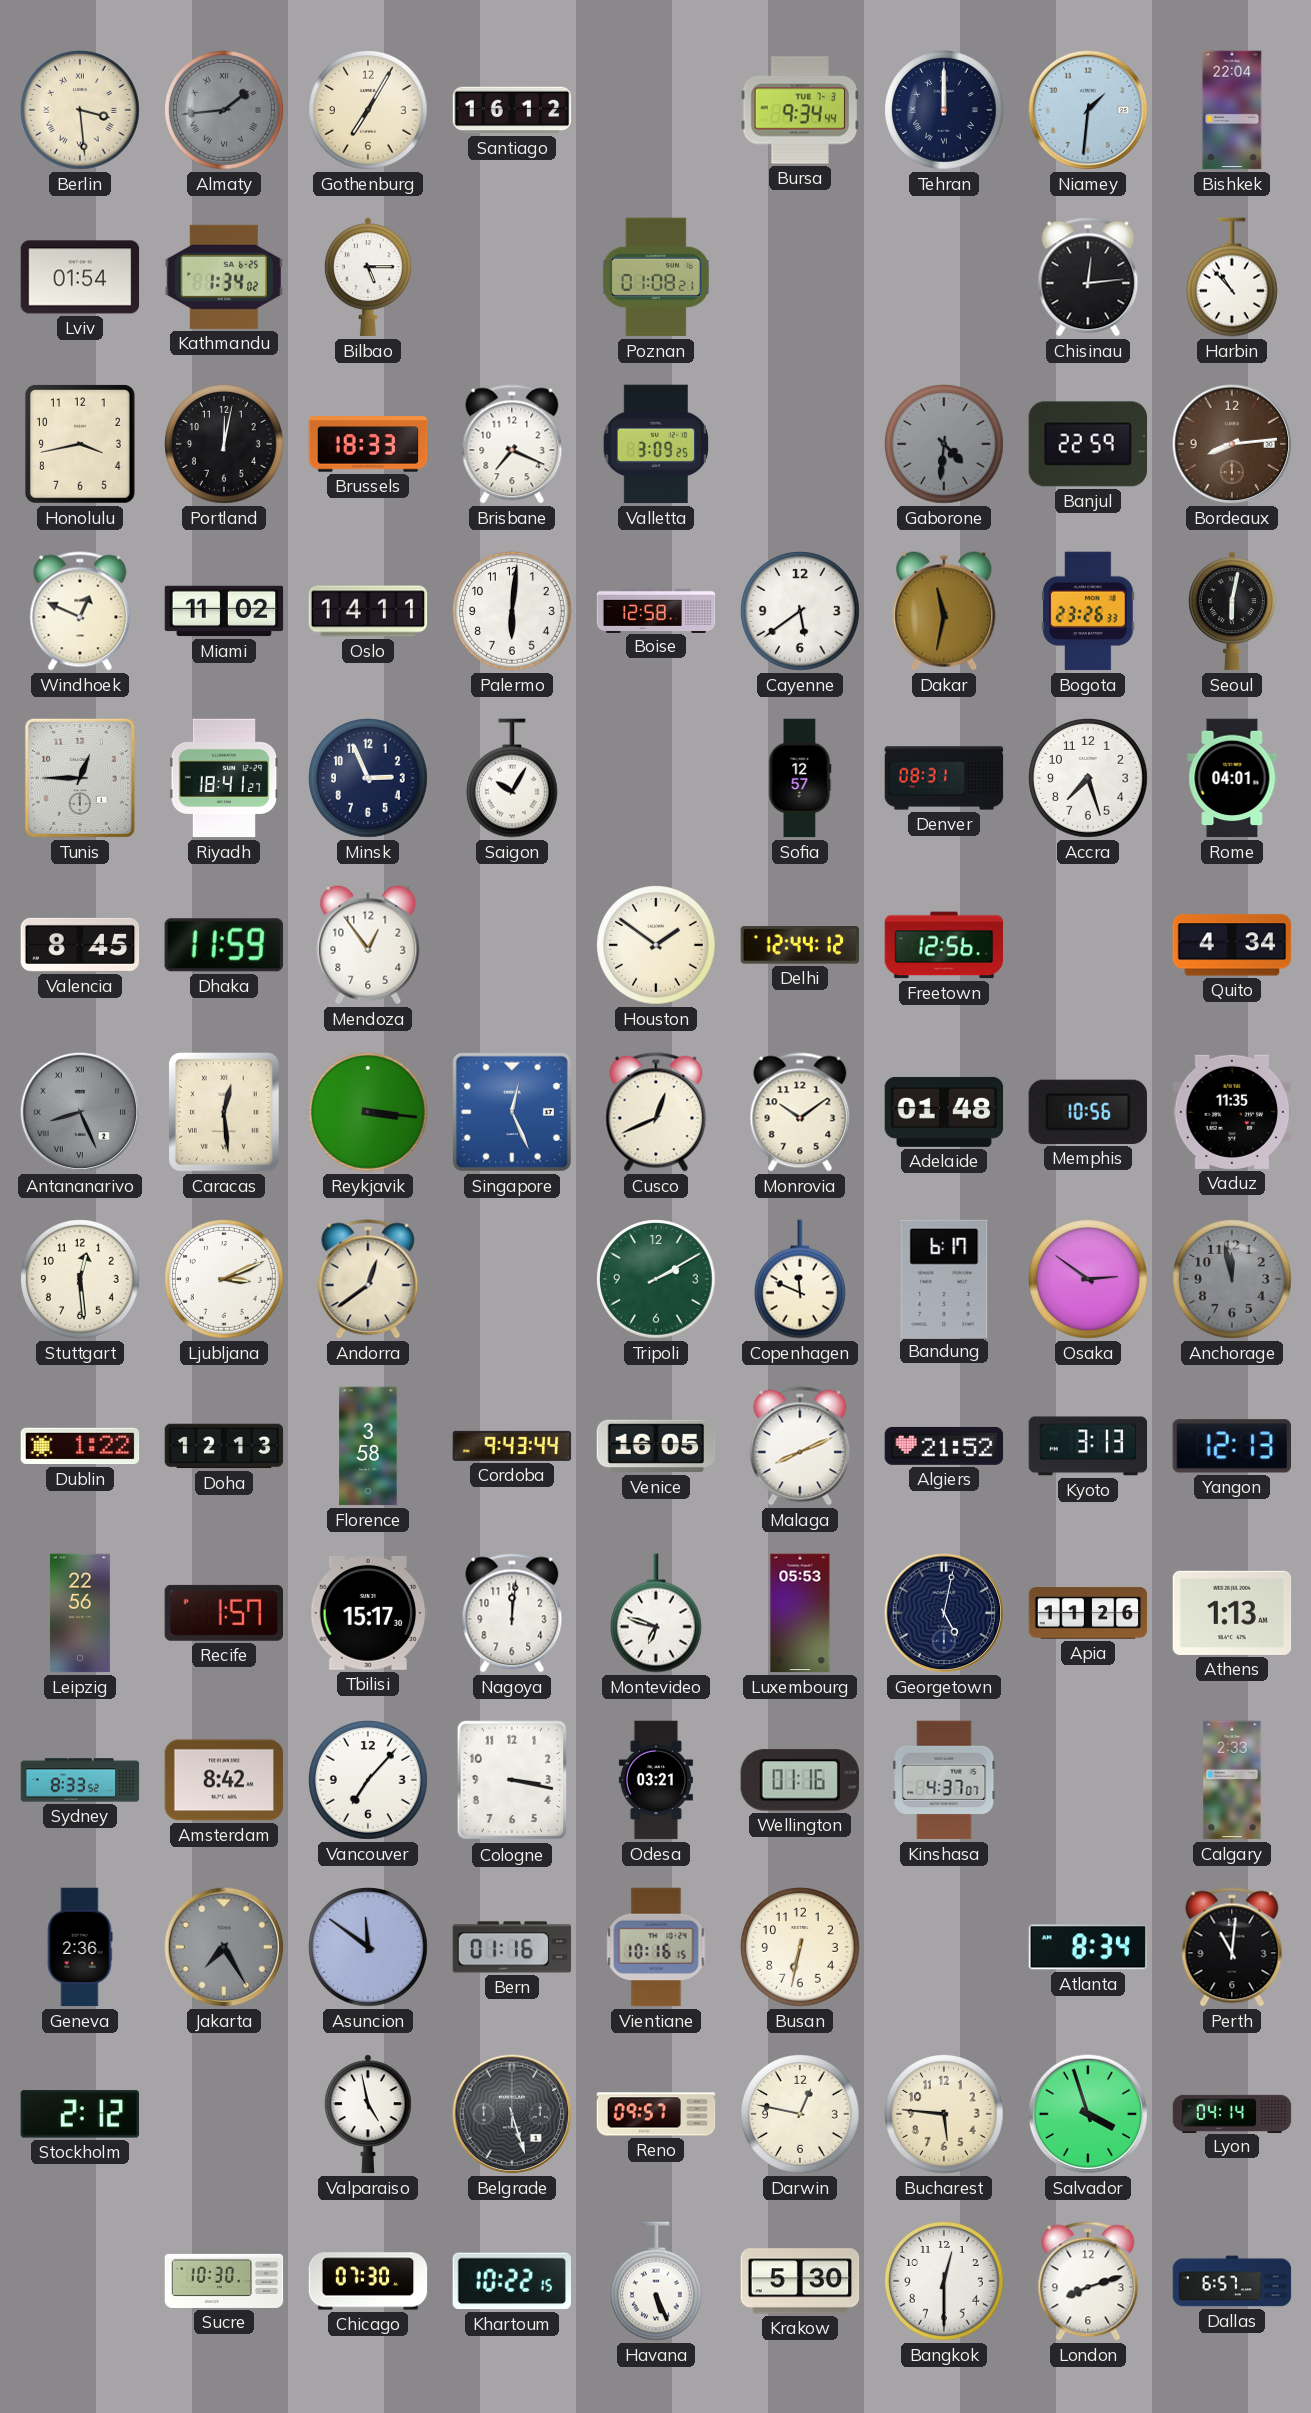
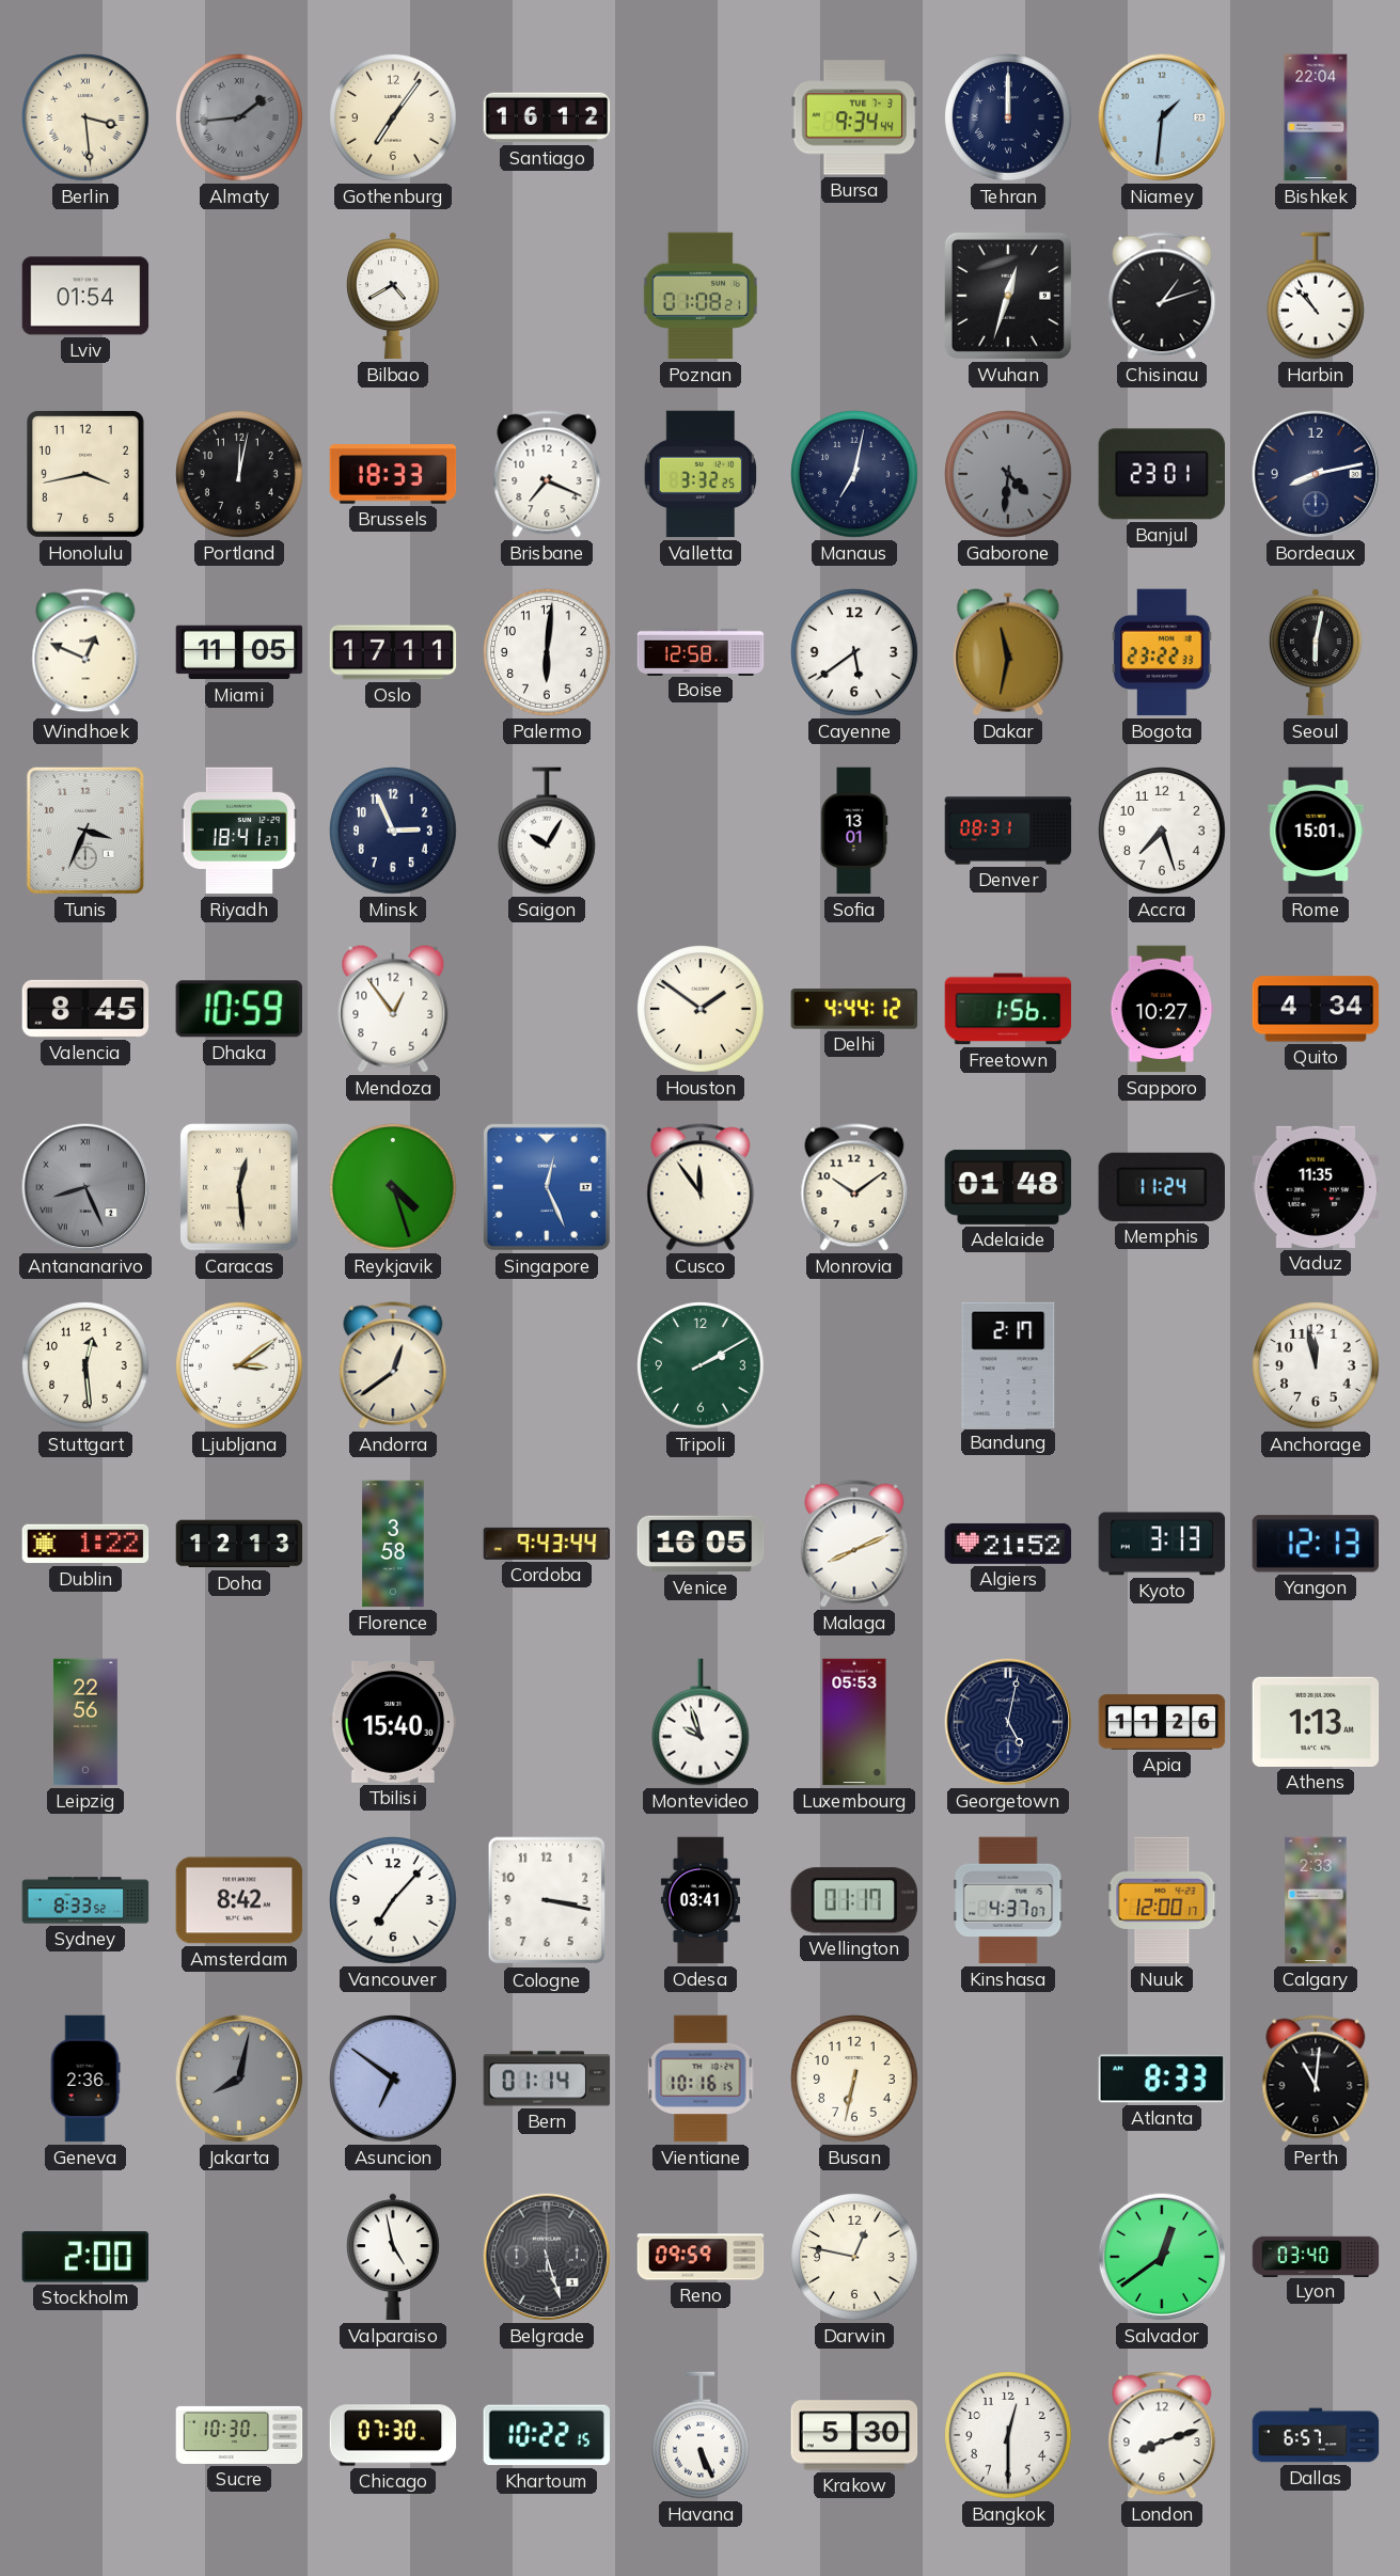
Gothenburg: 7:05 -> 7:06
Kathmandu: 1:34 -> none
Bilbao: 5:15 -> 4:40
Wuhan: none -> 12:33
Chisinau: 12:14 -> 1:12
Valletta: 3:09 -> 3:32
Manaus: none -> 7:02
Banjul: 22:59 -> 23:01
Bordeaux: 8:14 -> 8:13
Bordeaux dial: brown -> navy
Miami: 11:02 -> 11:05
Oslo: 14:11 -> 17:11
Bogota: 23:26 -> 23:22
Tunis: 12:45 -> 3:34
Sofia: 12:57 -> 13:01
Rome: 04:01 -> 15:01
Dhaka: 11:59 -> 10:59
Delhi: 12:44 -> 4:44
Freetown: 12:56 -> 1:56
Sapporo: none -> 10:27
Reykjavik: 3:16 -> 4:27
Cusco: 12:41 -> 11:54
Memphis: 10:56 -> 11:24
Ljubljana: 3:11 -> 3:09
Copenhagen: 11:49 -> none
Bandung: 6:17 -> 2:17
Osaka: 2:51 -> none
Anchorage dial: grey -> white
Recife: 1:57 -> none
Tbilisi: 15:17 -> 15:40
Nagoya: 12:01 -> none
Montevideo: 6:48 -> 9:57
Odesa: 03:21 -> 03:41
Wellington: 01:16 -> 01:17
Nuuk: none -> 12:00
Jakarta: 7:25 -> 8:02
Asuncion: 11:51 -> 6:51
Bern: 01:16 -> 01:14
Atlanta: 8:34 -> 8:33
Stockholm: 2:12 -> 2:00
Reno: 09:57 -> 09:59
Bucharest: 5:46 -> none
Salvador: 3:57 -> 12:39
Lyon: 04:14 -> 03:40
